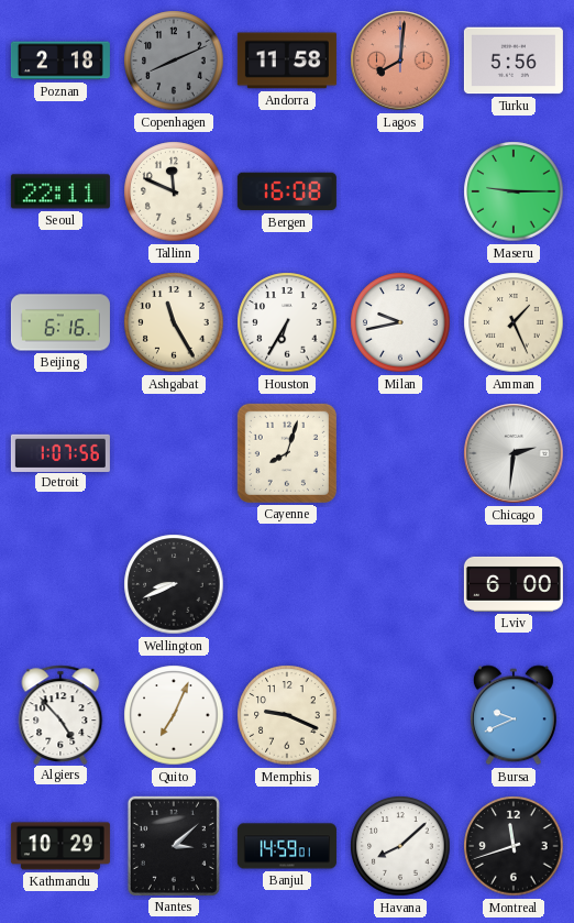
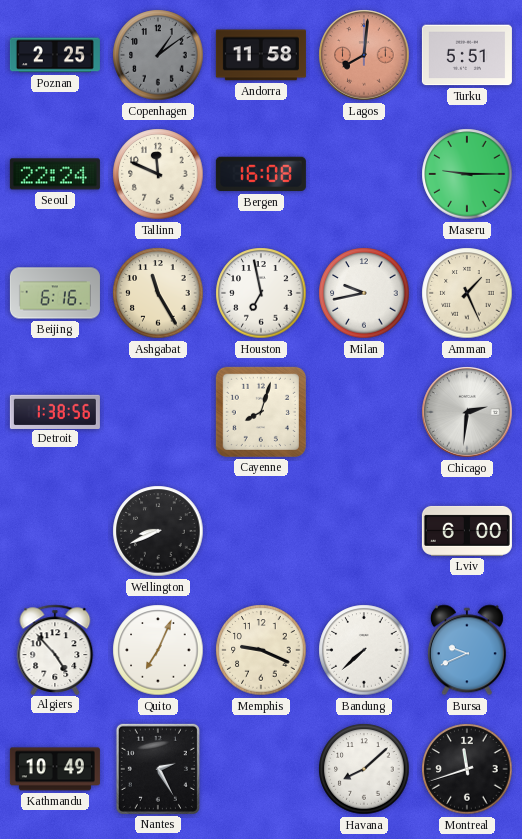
Poznan: 2:18 -> 2:25
Copenhagen: 8:11 -> 1:09
Turku: 5:56 -> 5:51
Seoul: 22:11 -> 22:24
Houston: 6:35 -> 6:58
Detroit: 1:07 -> 1:38
Bandung: none -> 7:38
Kathmandu: 10:29 -> 10:49
Nantes: 3:08 -> 2:25
Banjul: 14:59 -> none
